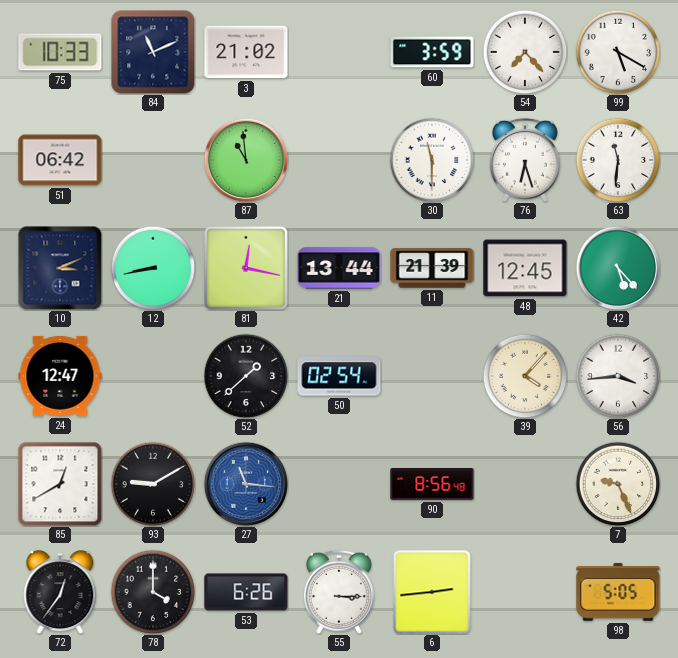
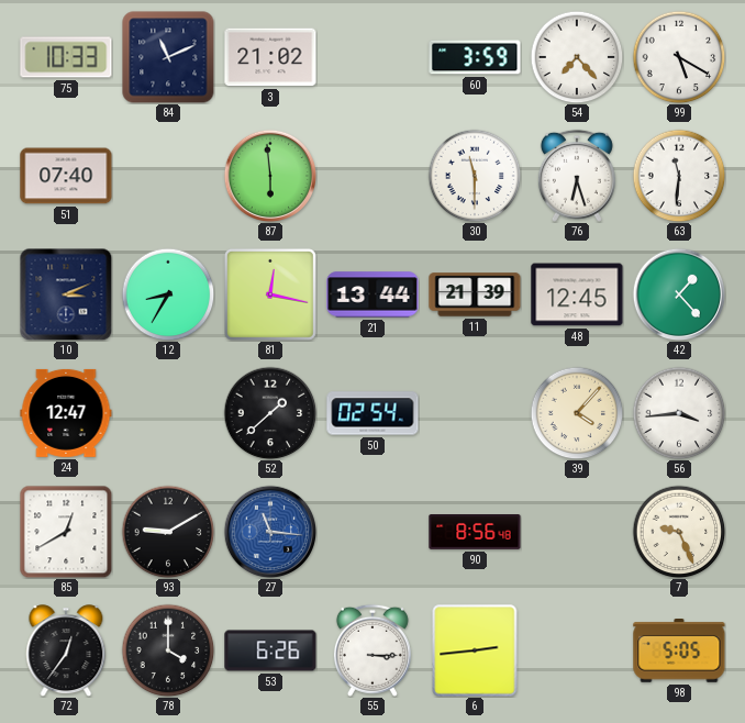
51: 06:42 -> 07:40
87: 10:59 -> 5:59
12: 8:43 -> 8:35
42: 5:23 -> 1:23
